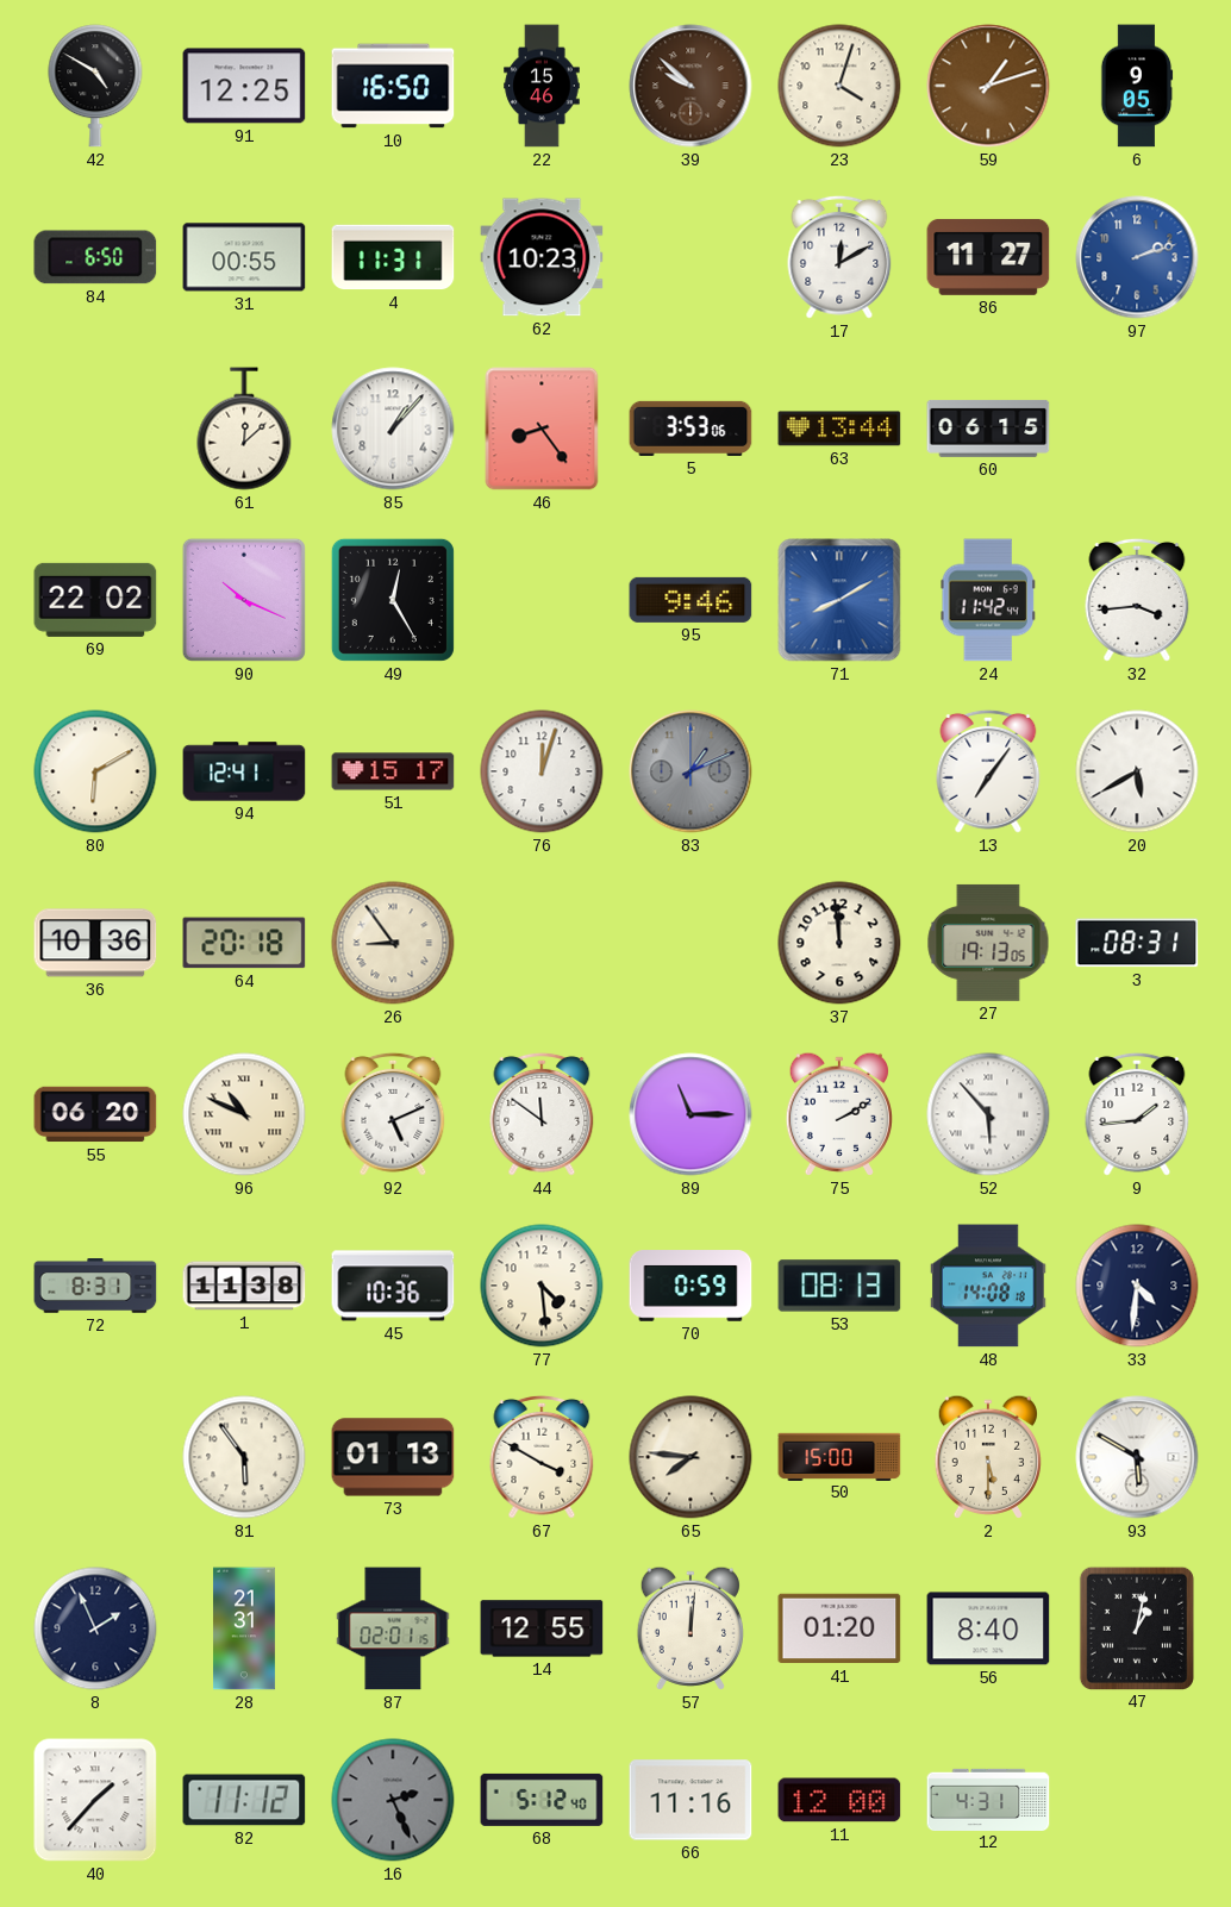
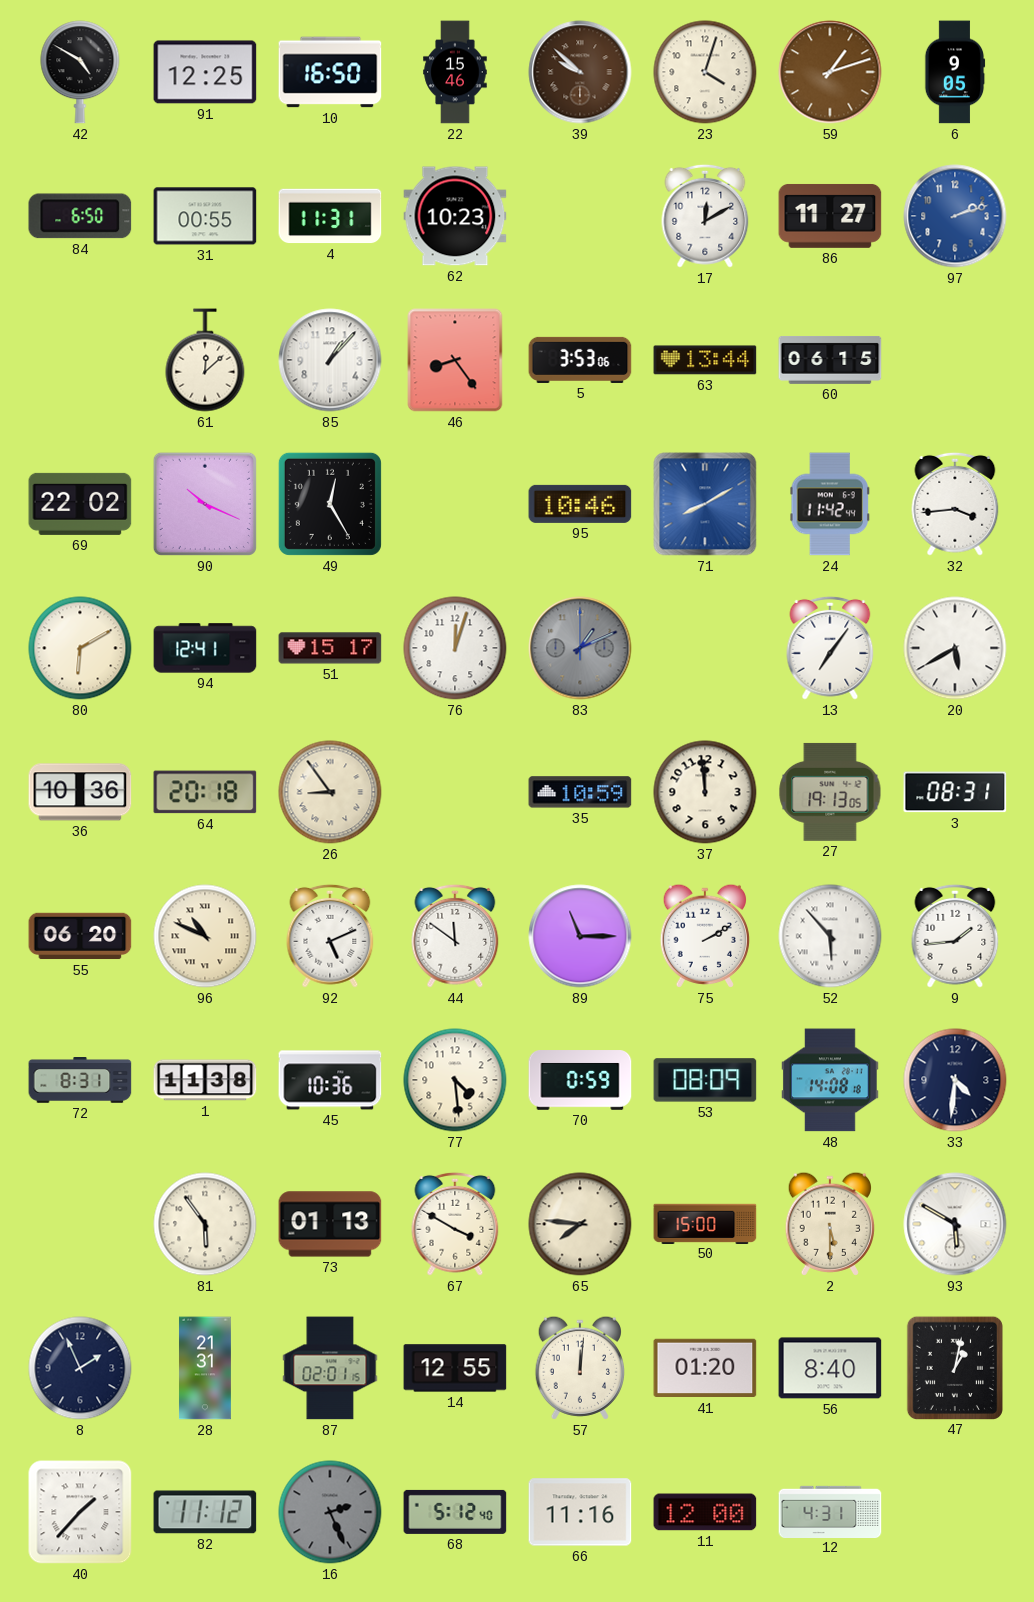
95: 9:46 -> 10:46
35: none -> 10:59
53: 08:13 -> 08:09
